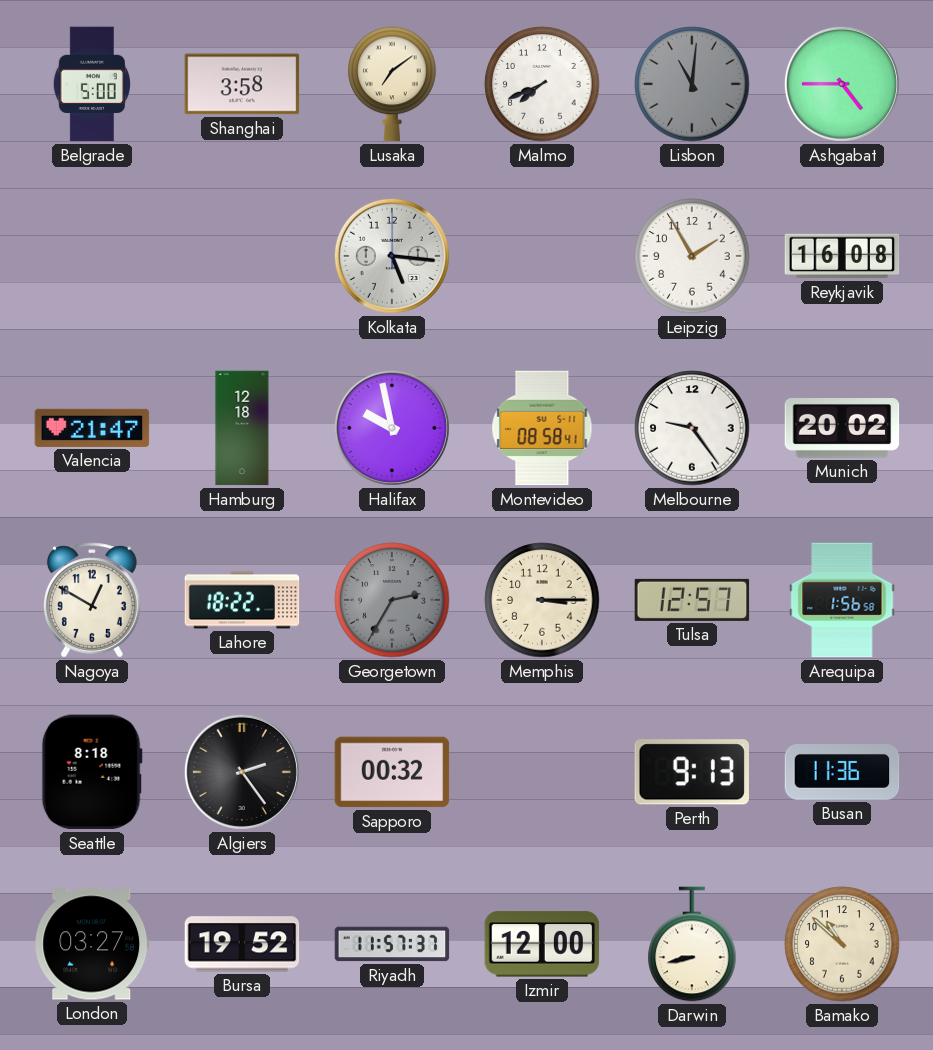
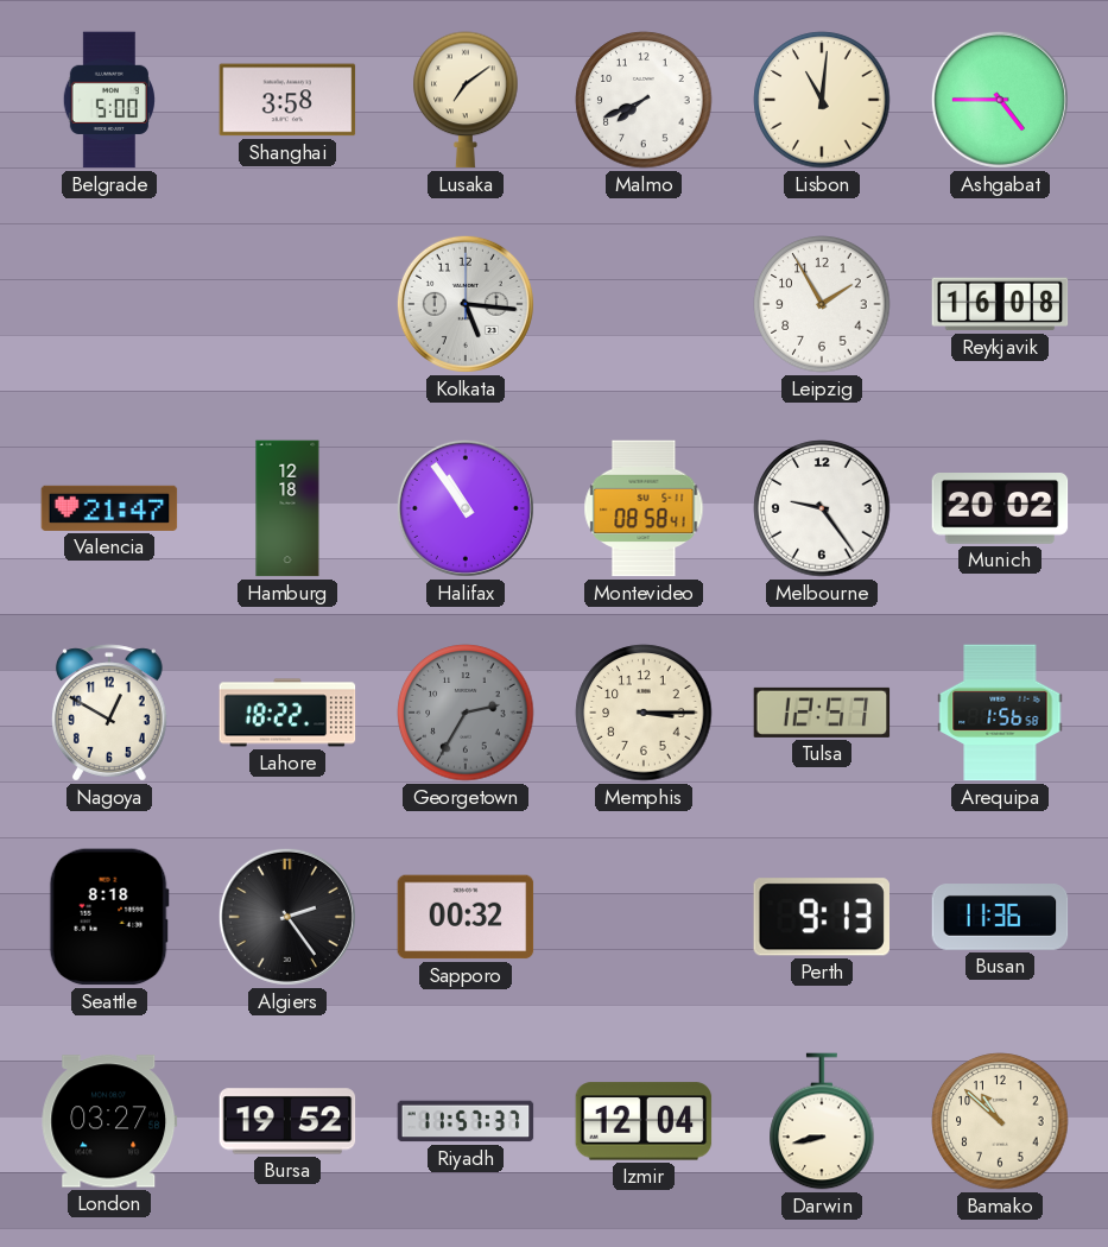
Lisbon dial: grey -> cream
Halifax: 9:58 -> 10:54
Izmir: 12:00 -> 12:04
